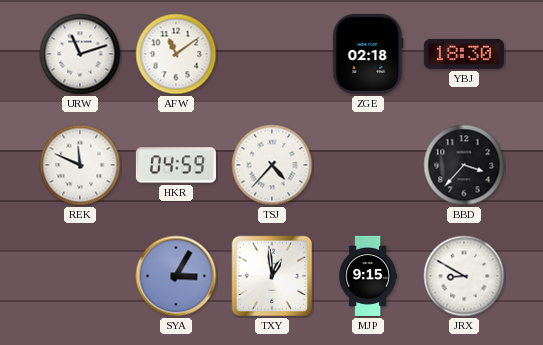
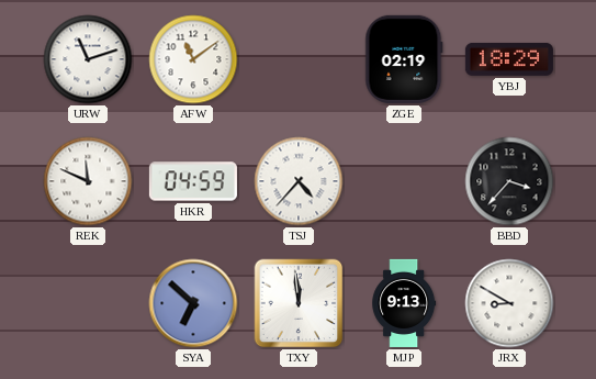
ZGE: 02:18 -> 02:19
YBJ: 18:30 -> 18:29
SYA: 3:05 -> 6:52
TXY: 12:59 -> 11:59
MJP: 9:15 -> 9:13
